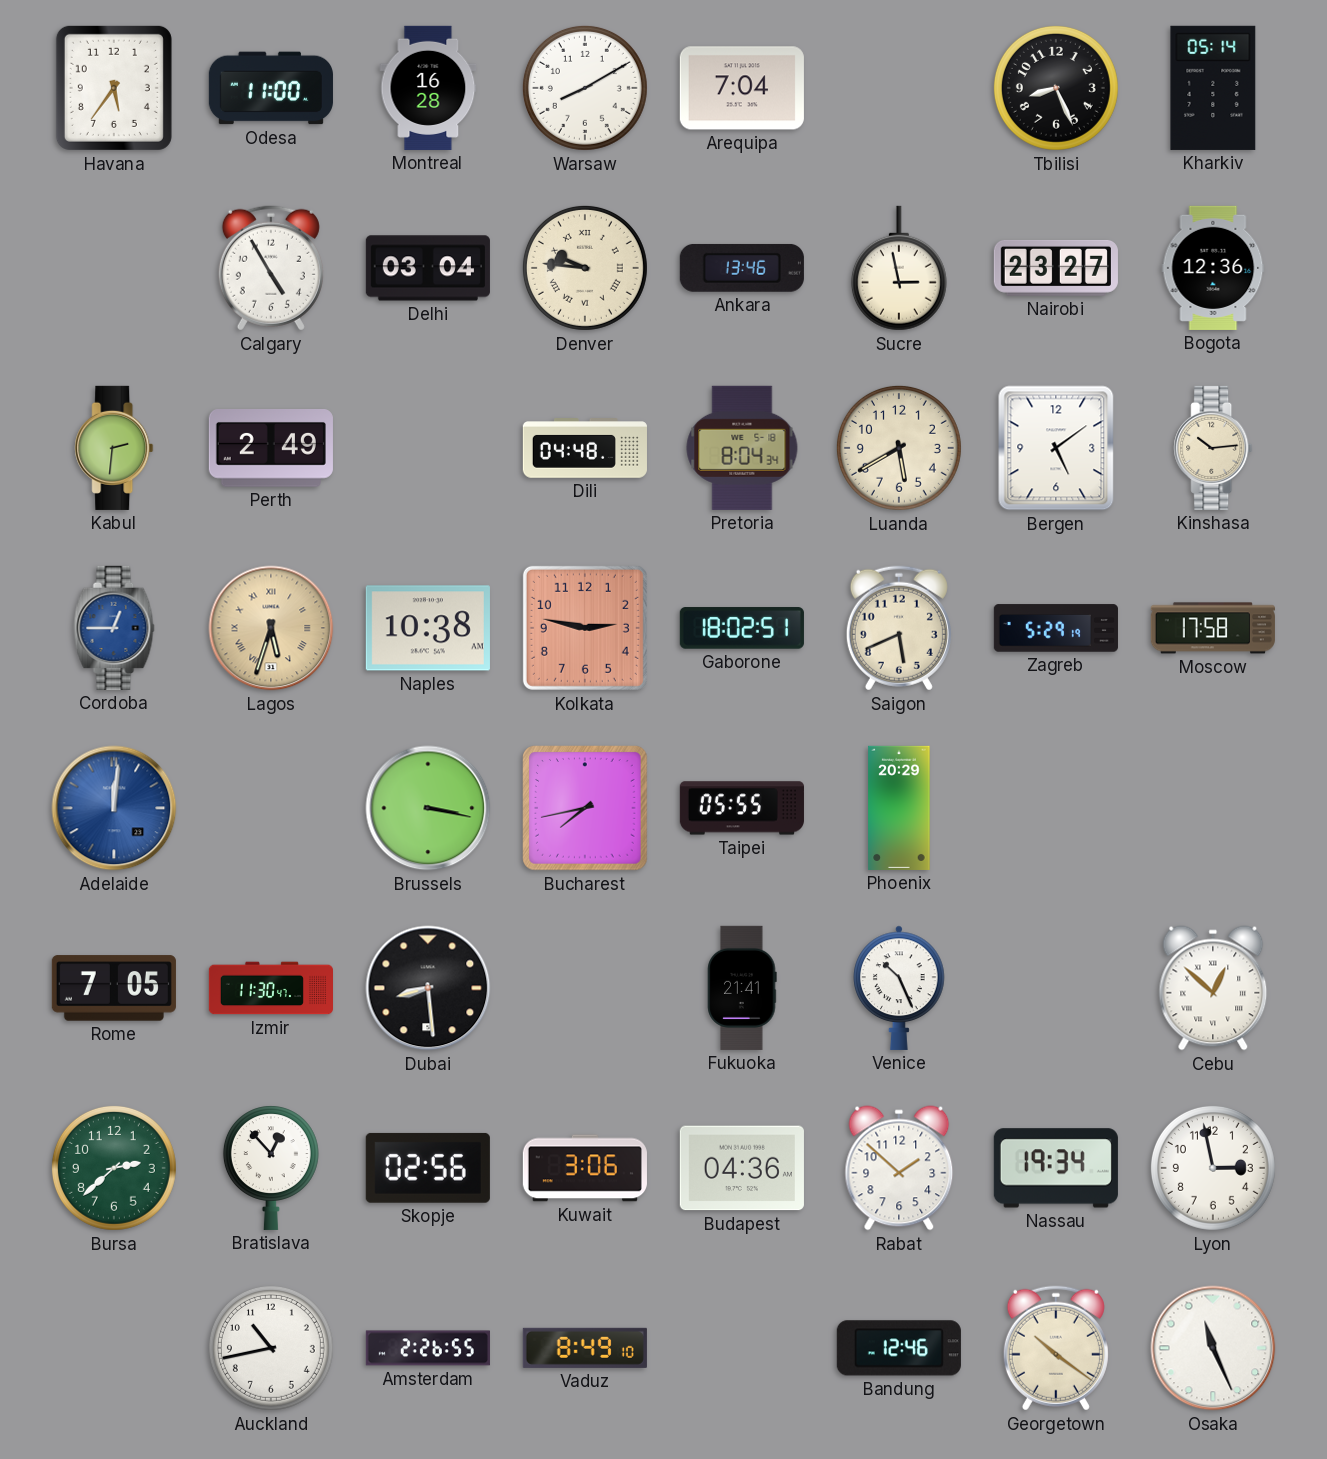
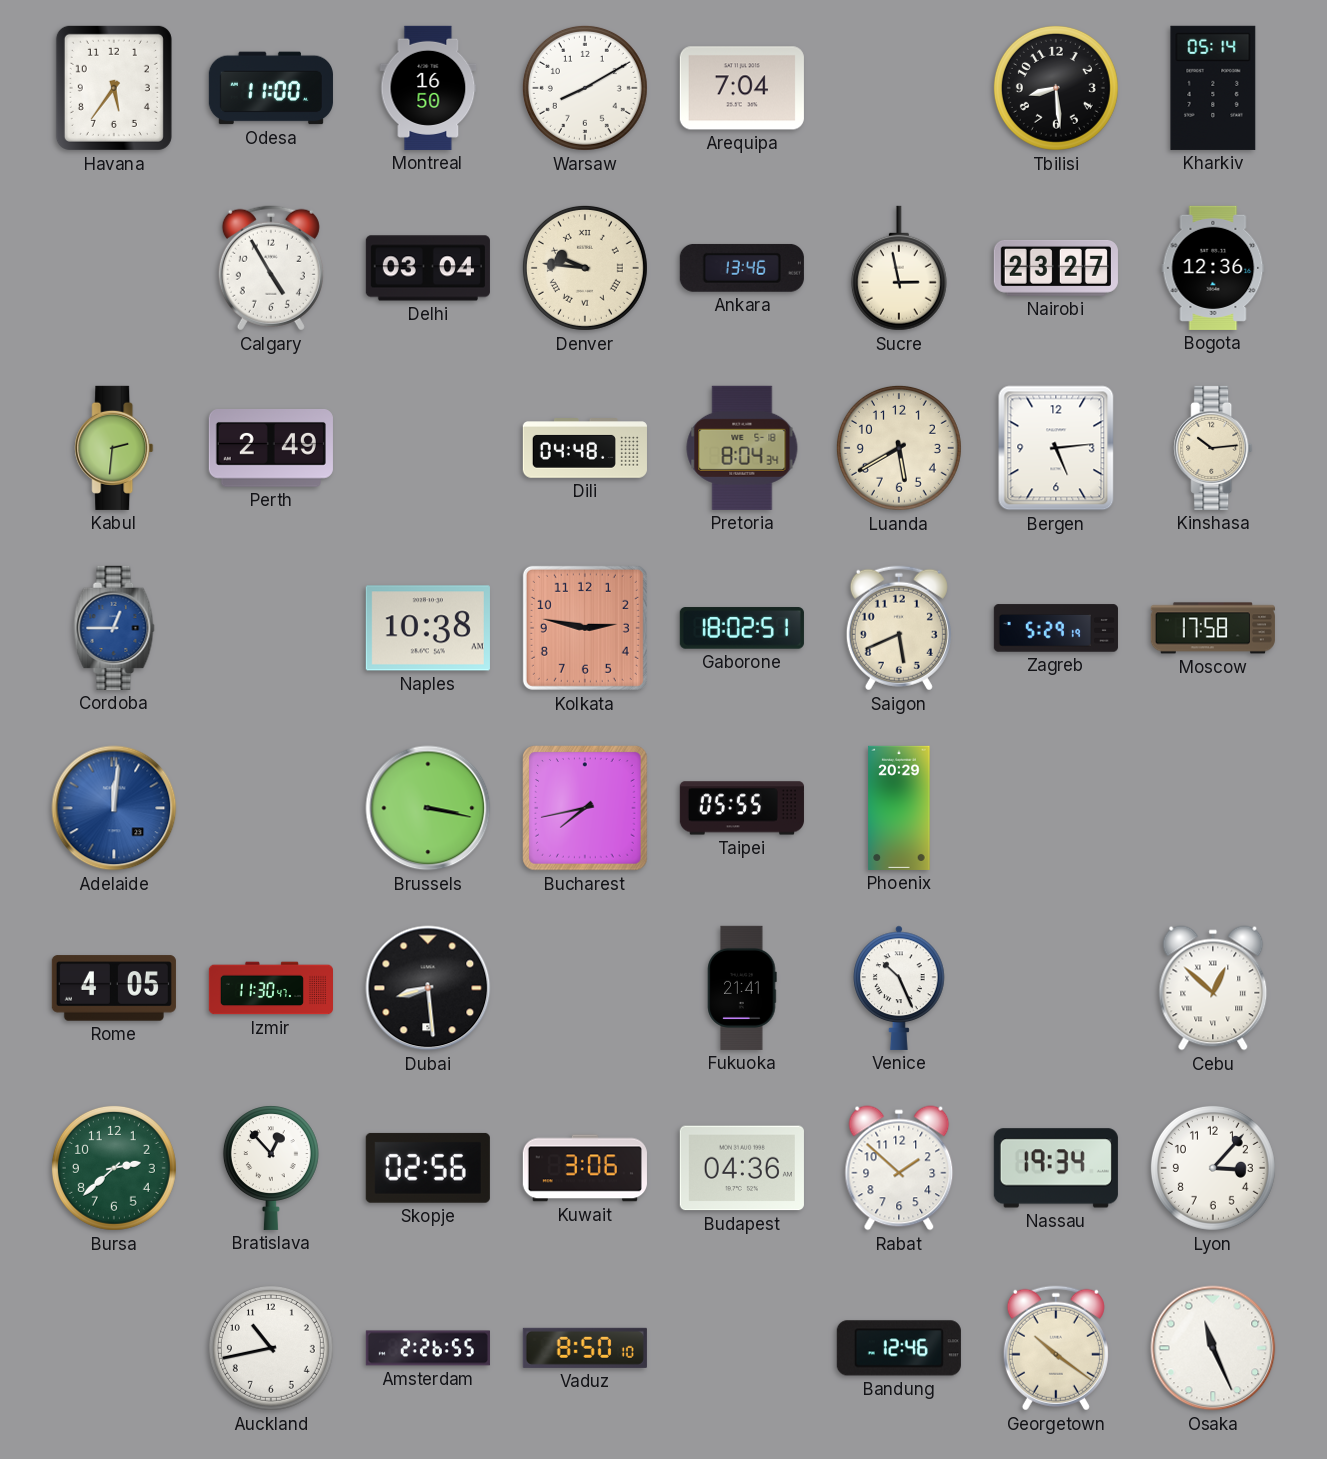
Montreal: 16:28 -> 16:50
Tbilisi: 8:26 -> 8:29
Bergen: 5:09 -> 5:14
Lagos: 5:33 -> none
Rome: 7:05 -> 4:05
Lyon: 2:58 -> 3:07
Vaduz: 8:49 -> 8:50
